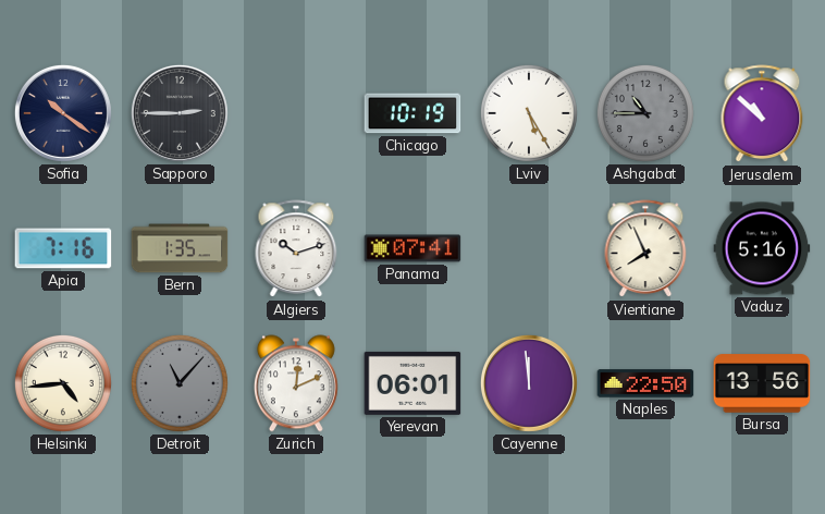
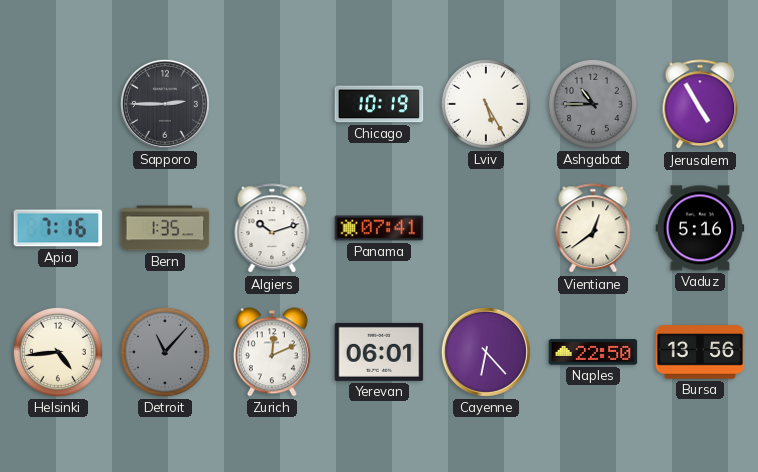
Sofia: 10:21 -> none
Jerusalem: 10:52 -> 4:55
Vientiane: 7:56 -> 12:39
Cayenne: 11:59 -> 6:23
